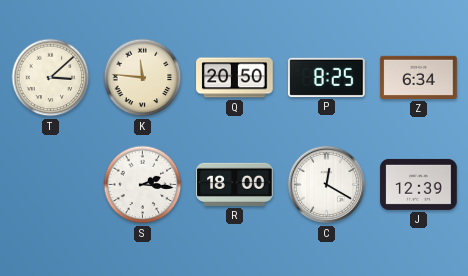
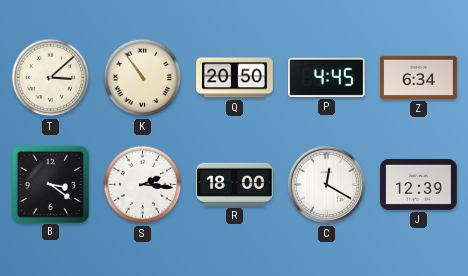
K: 11:46 -> 10:54
P: 8:25 -> 4:45
B: none -> 3:21
